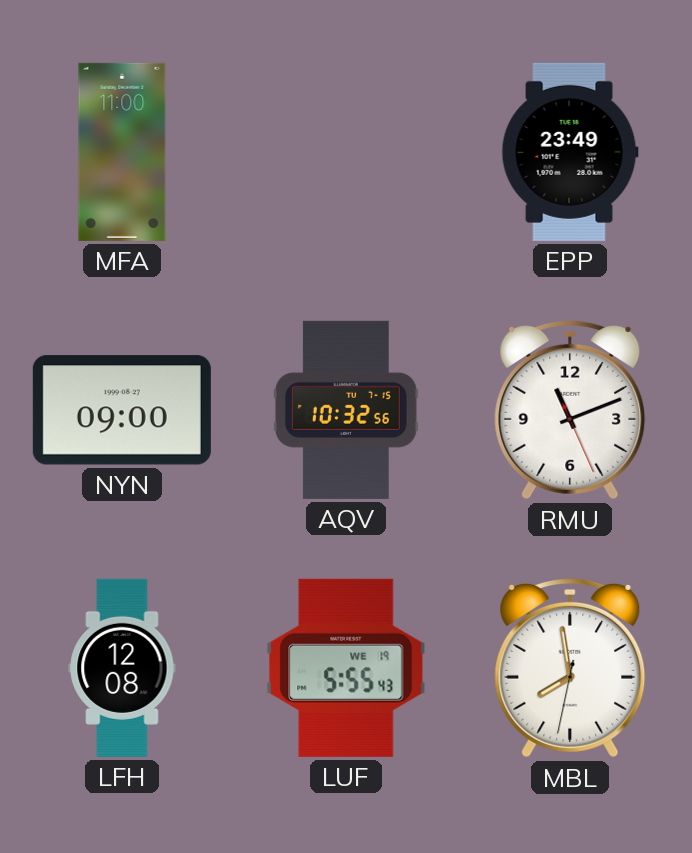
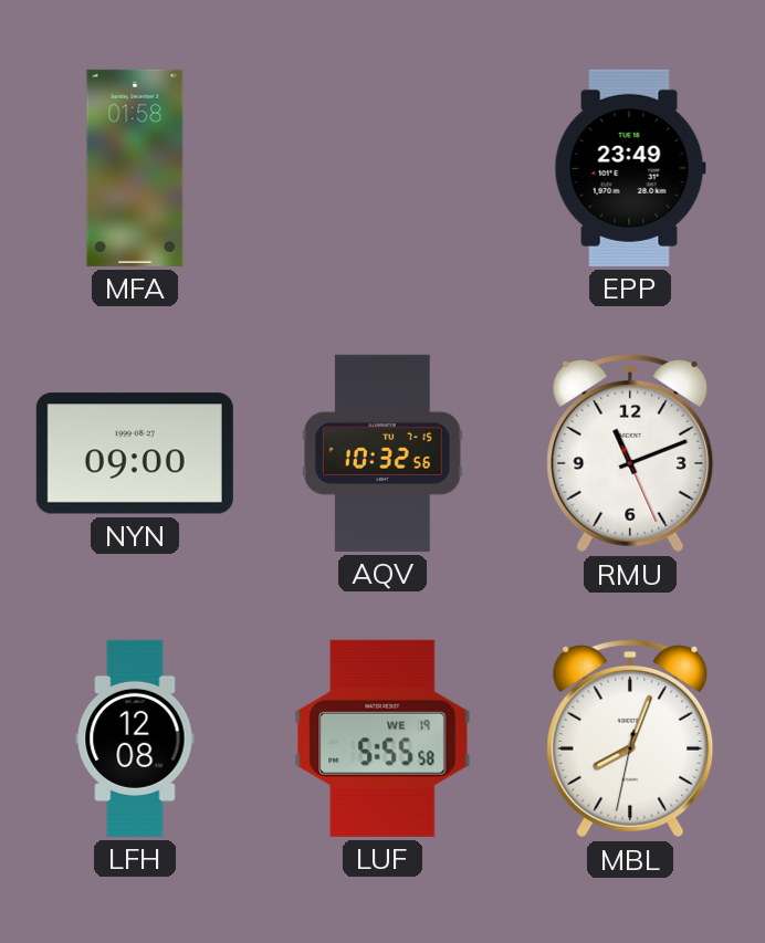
MFA: 11:00 -> 01:58
LUF: 5:55:43 -> 5:55:58
MBL: 7:58 -> 8:03
